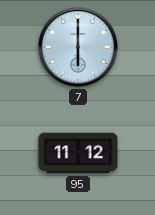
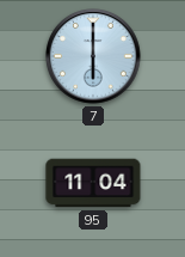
95: 11:12 -> 11:04
